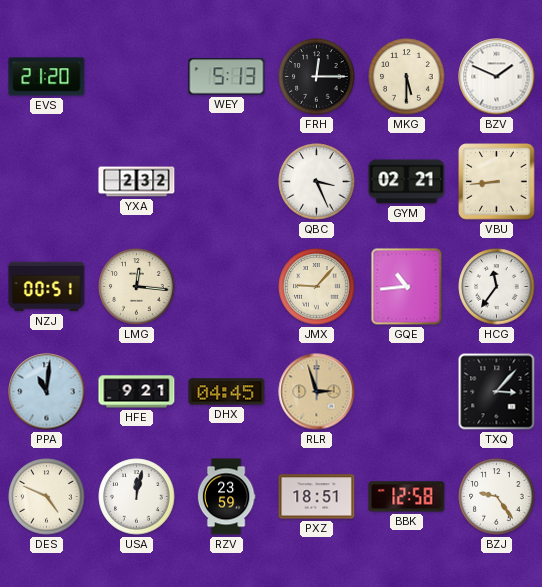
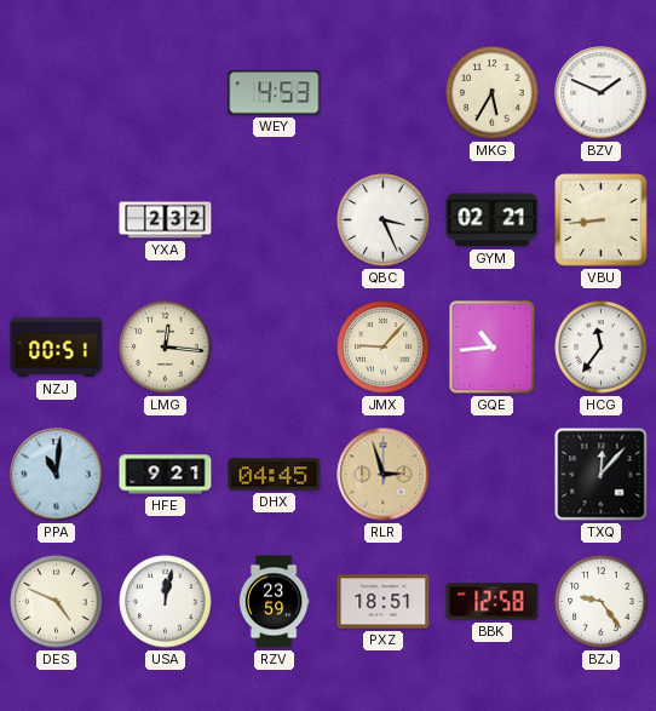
EVS: 21:20 -> none
WEY: 5:13 -> 4:53
FRH: 12:15 -> none
MKG: 5:30 -> 5:35
TXQ: 3:07 -> 12:07
